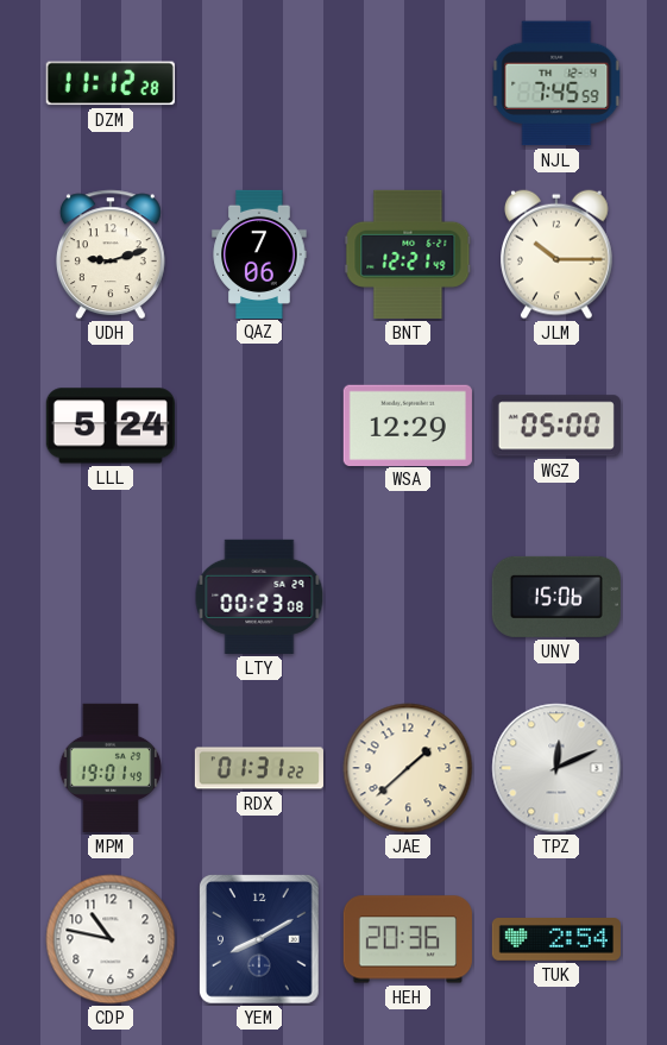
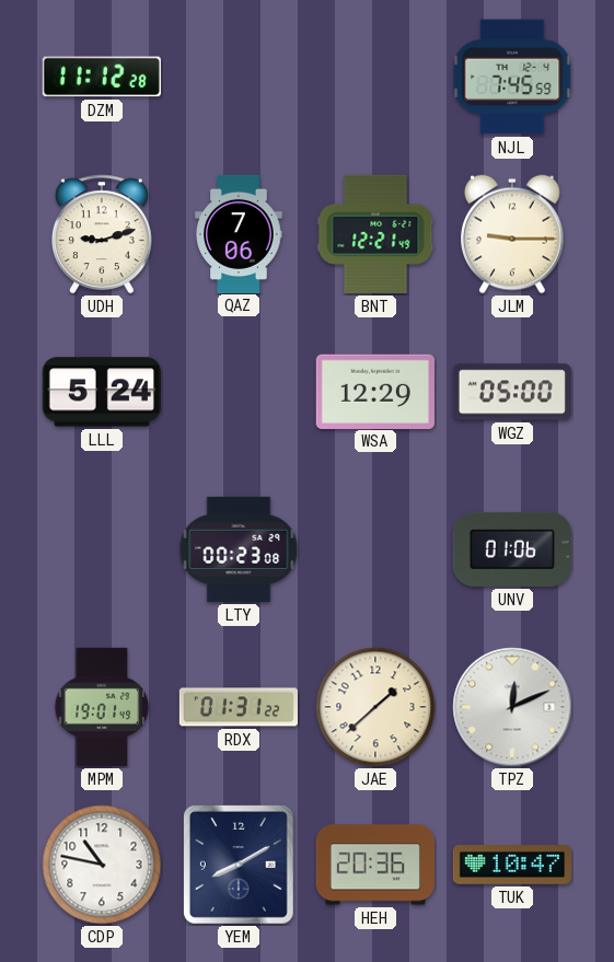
JLM: 10:15 -> 9:15
UNV: 15:06 -> 01:06
TUK: 2:54 -> 10:47
